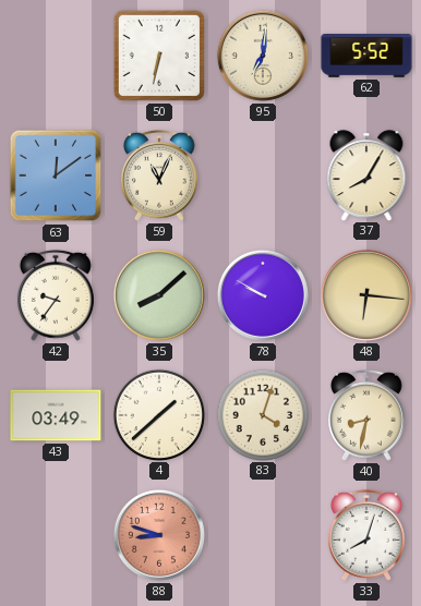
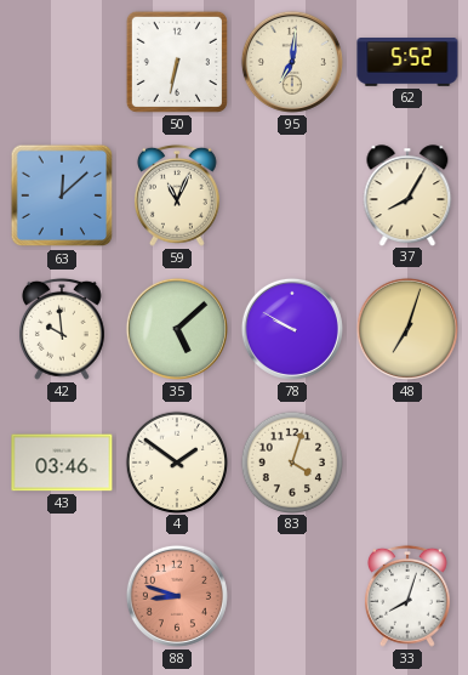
63: 12:09 -> 12:08
42: 9:36 -> 9:59
35: 8:08 -> 5:08
48: 6:16 -> 7:03
43: 03:49 -> 03:46
4: 1:38 -> 1:51
40: 8:32 -> none
